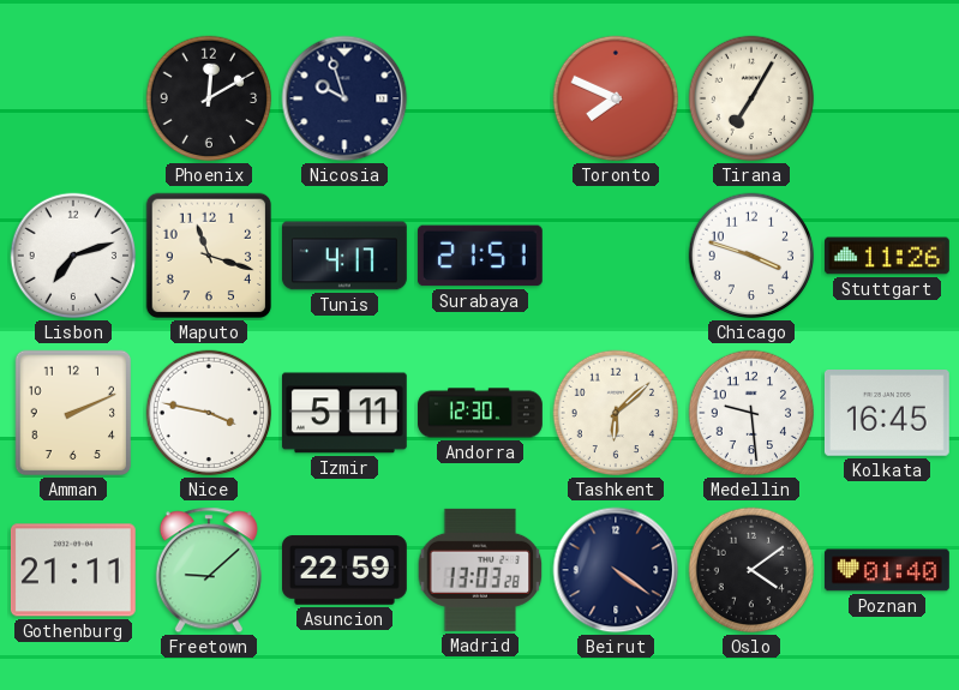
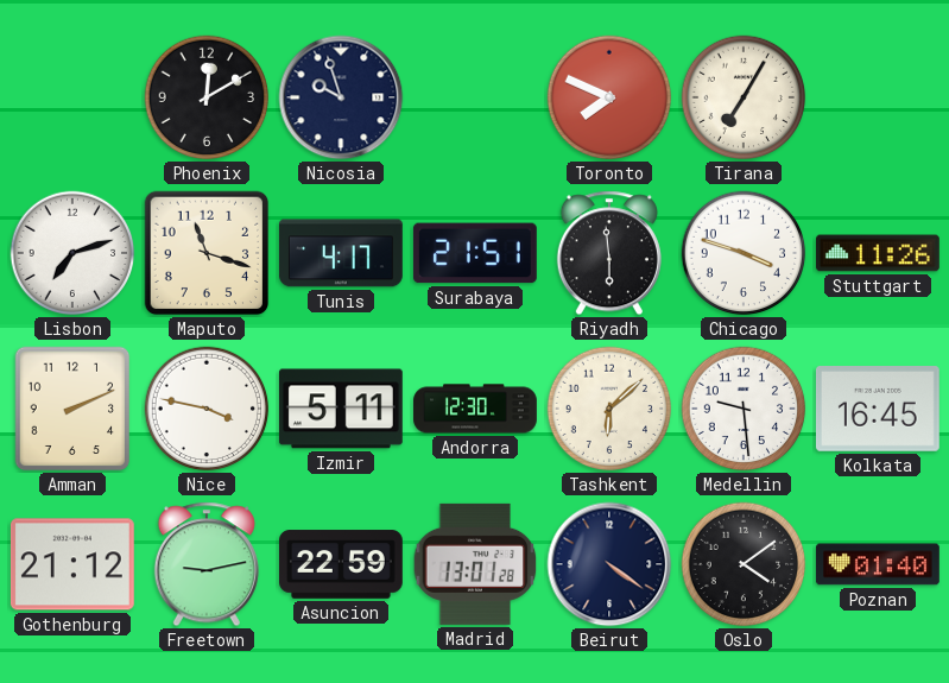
Riyadh: none -> 5:59
Gothenburg: 21:11 -> 21:12
Freetown: 9:08 -> 9:13
Madrid: 13:03 -> 13:01
